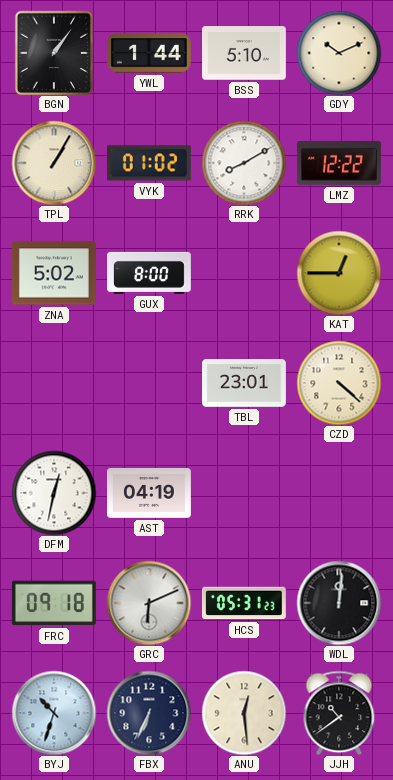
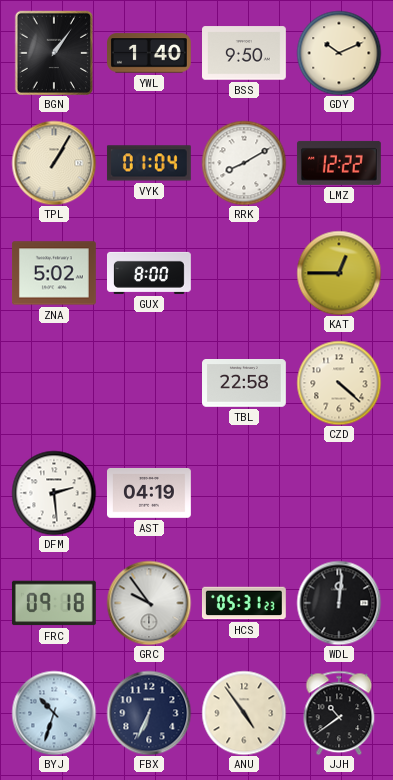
YWL: 1:44 -> 1:40
BSS: 5:10 -> 9:50
VYK: 01:02 -> 01:04
TBL: 23:01 -> 22:58
DFM: 12:32 -> 2:29
GRC: 6:11 -> 9:54
ANU: 12:29 -> 4:54
